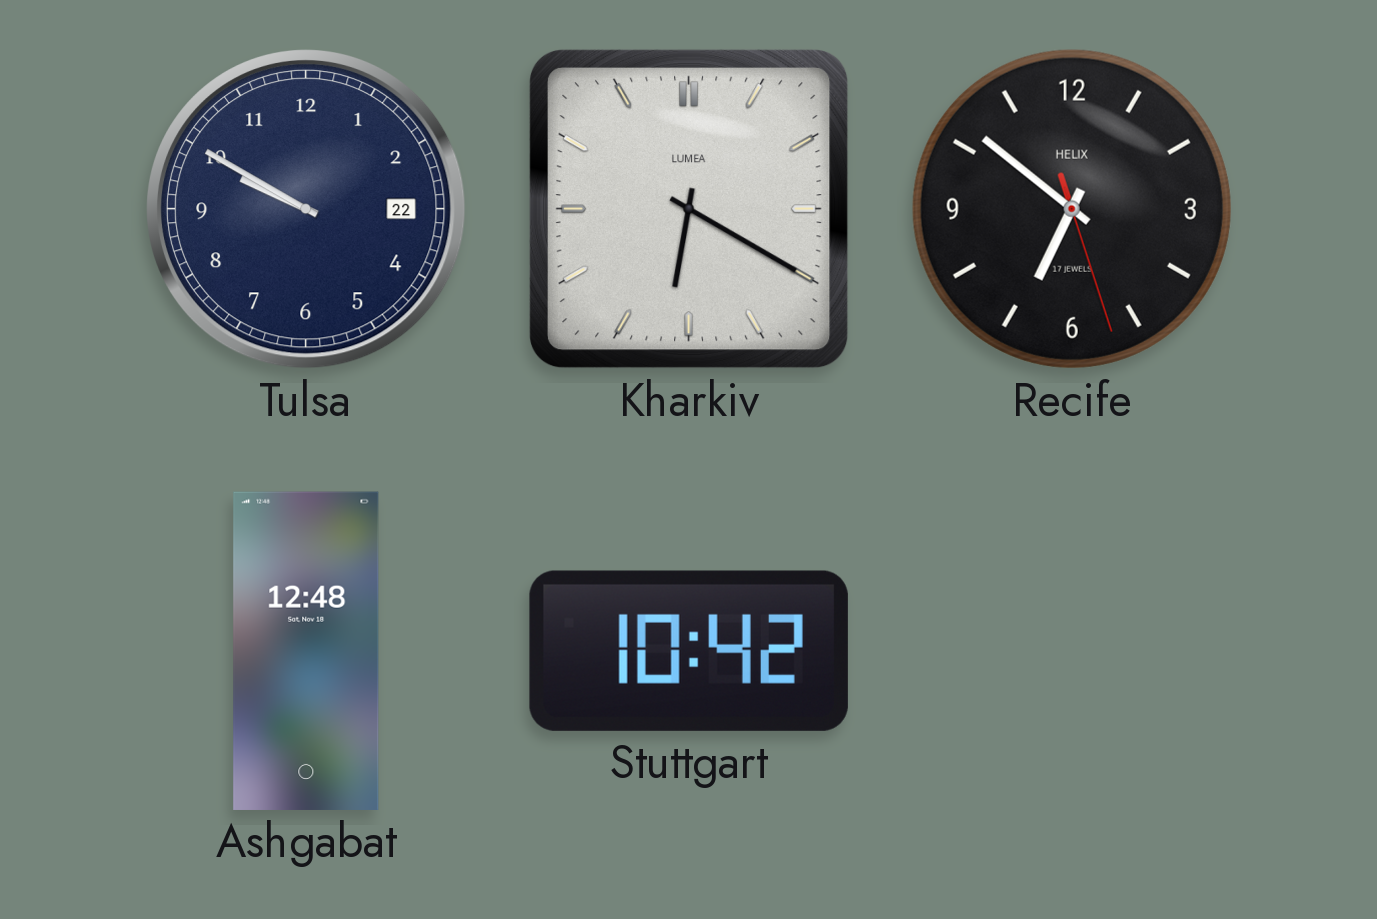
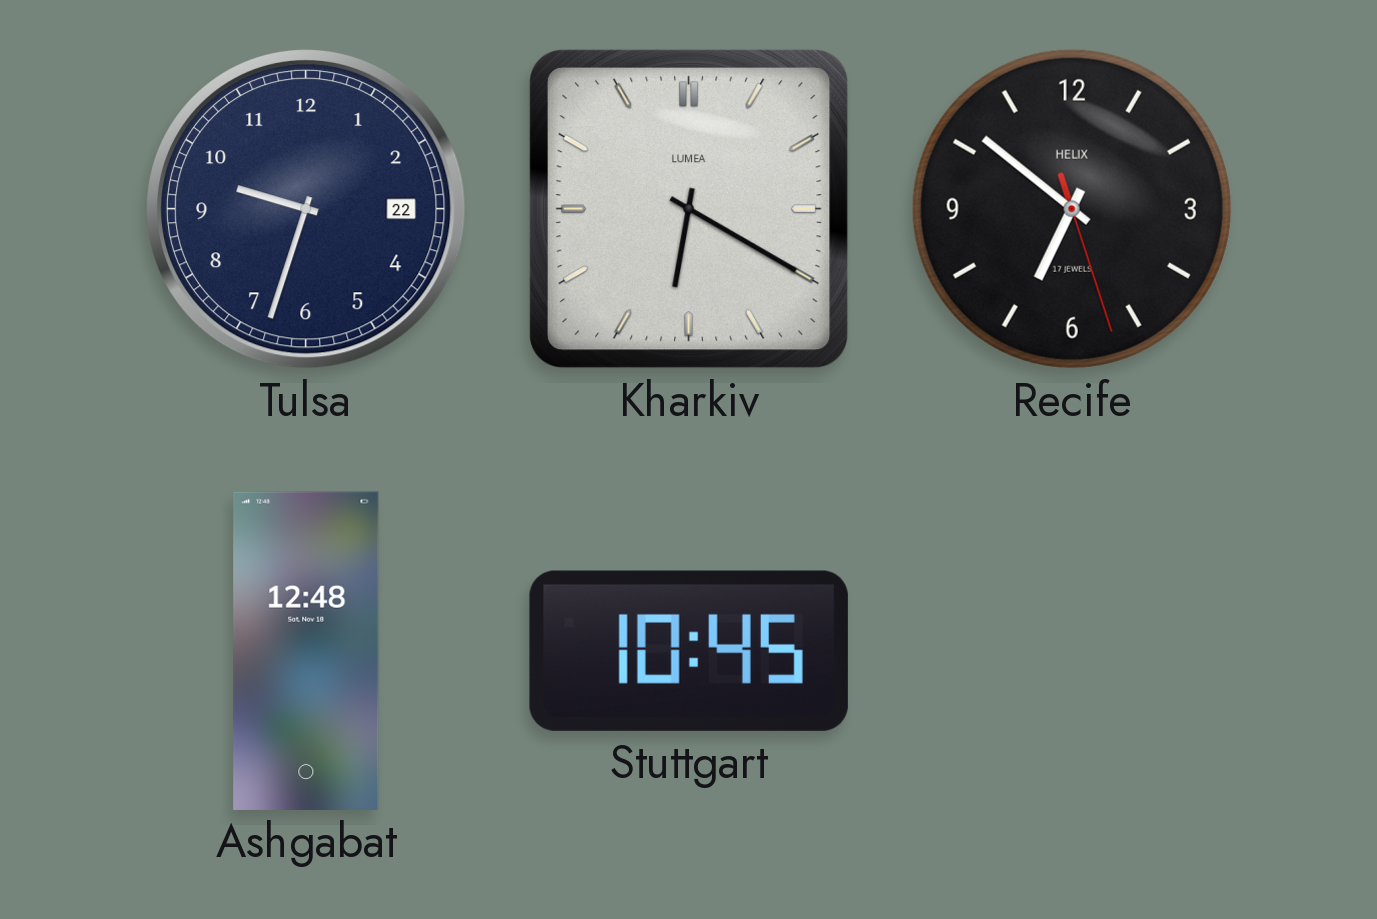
Tulsa: 9:50 -> 9:33
Stuttgart: 10:42 -> 10:45
